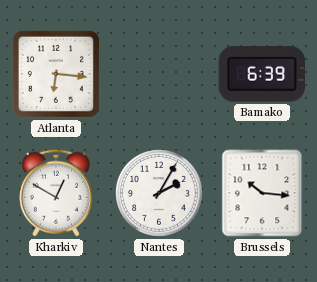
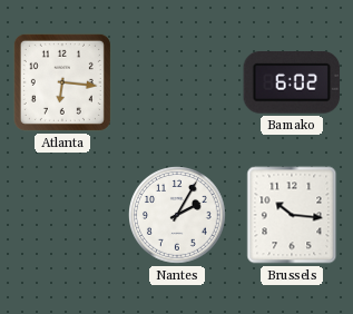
Bamako: 6:39 -> 6:02
Kharkiv: 12:50 -> none
